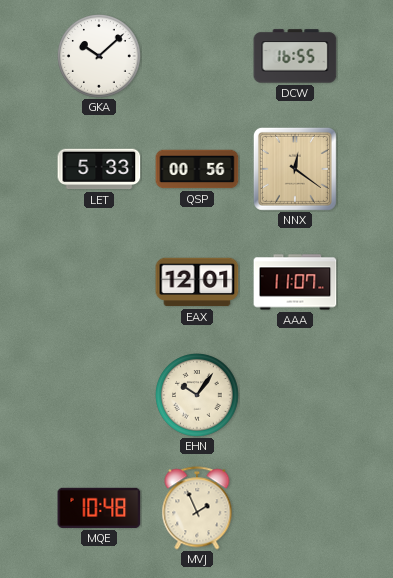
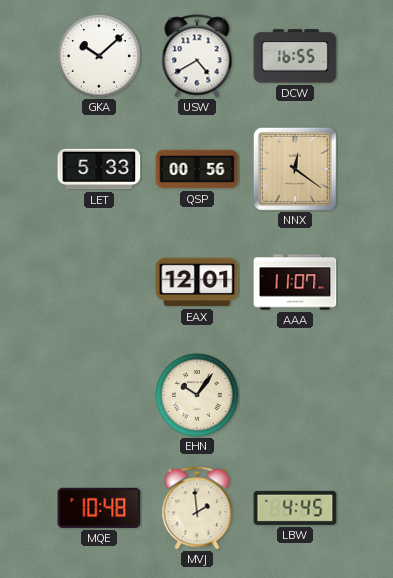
USW: none -> 4:40
MVJ: 1:56 -> 1:59
LBW: none -> 4:45
